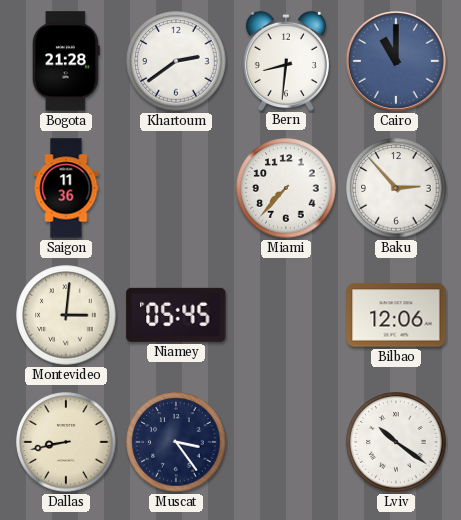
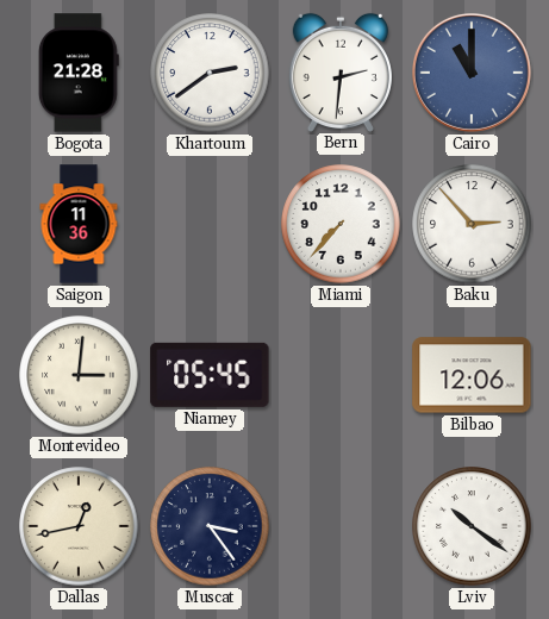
Bern: 8:31 -> 2:31
Dallas: 8:43 -> 12:43
